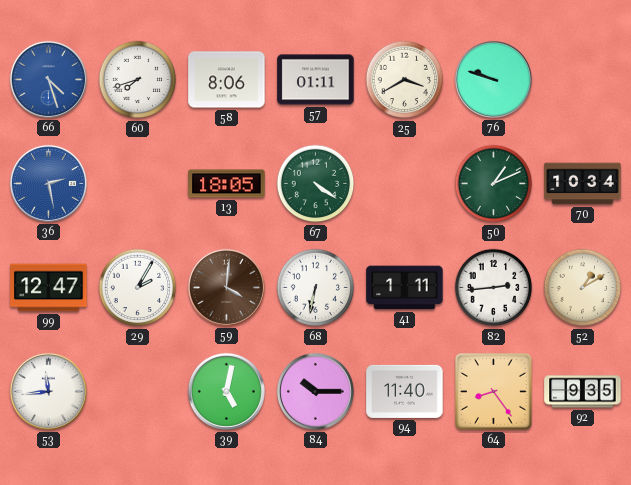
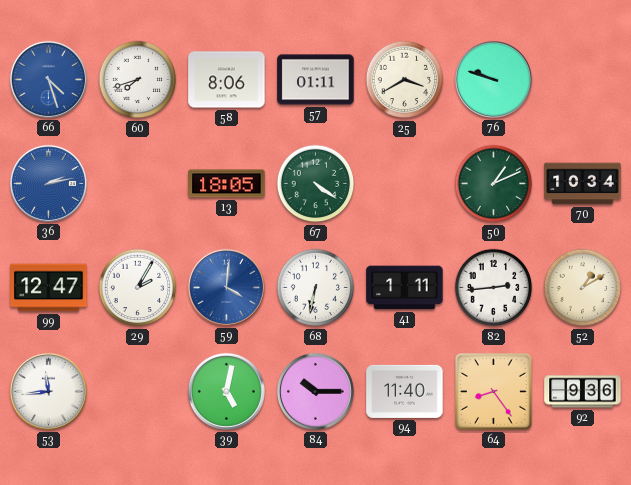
36: 2:28 -> 2:13
59 dial: brown -> blue
92: 9:35 -> 9:36
